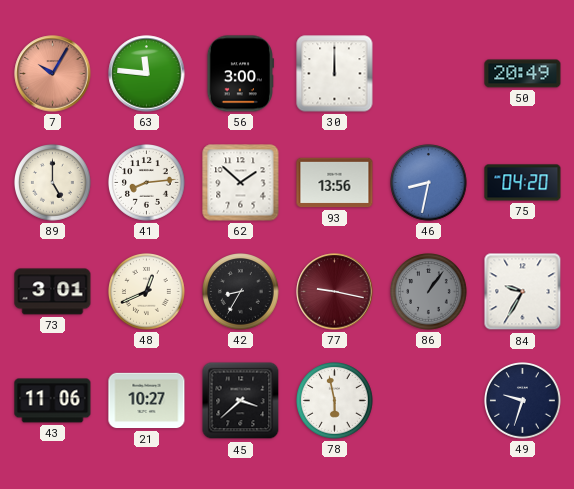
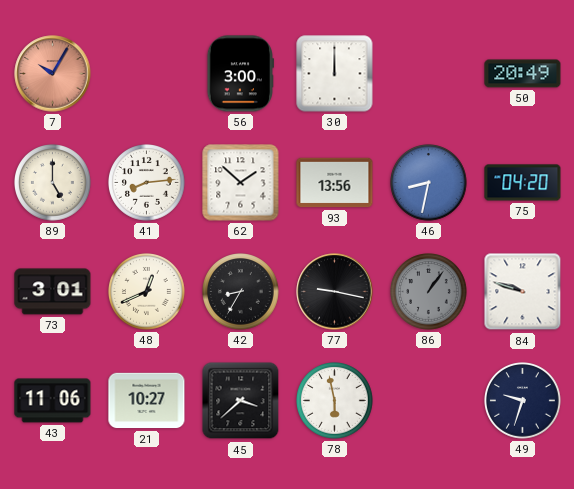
63: 11:46 -> none
77 dial: burgundy -> black
84: 9:35 -> 9:48
